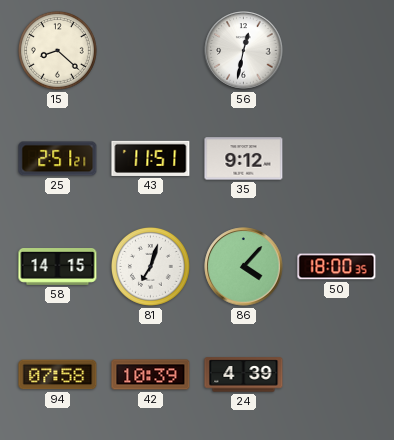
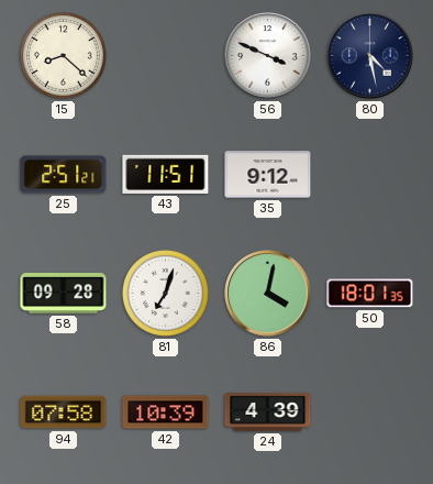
56: 12:32 -> 3:49
80: none -> 4:28
58: 14:15 -> 09:28
86: 4:07 -> 4:02
50: 18:00 -> 18:01
